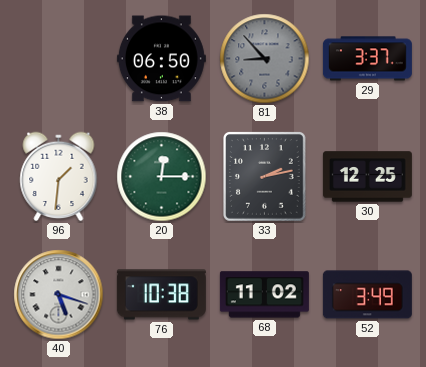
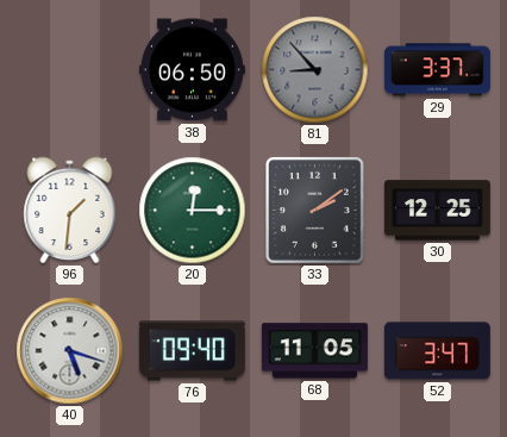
33: 2:13 -> 2:09
76: 10:38 -> 09:40
68: 11:02 -> 11:05
52: 3:49 -> 3:47
